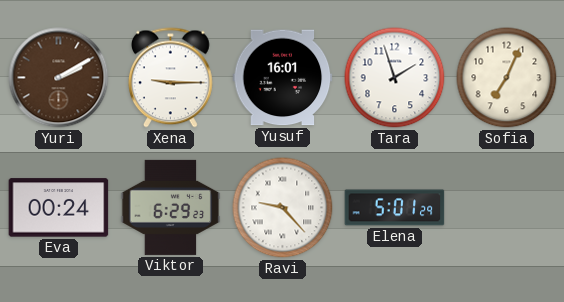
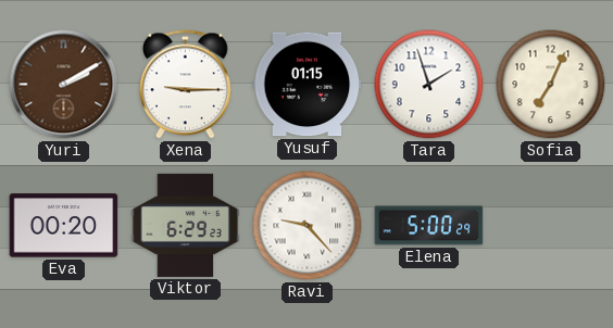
Yusuf: 16:01 -> 01:15
Eva: 00:24 -> 00:20
Elena: 5:01 -> 5:00
